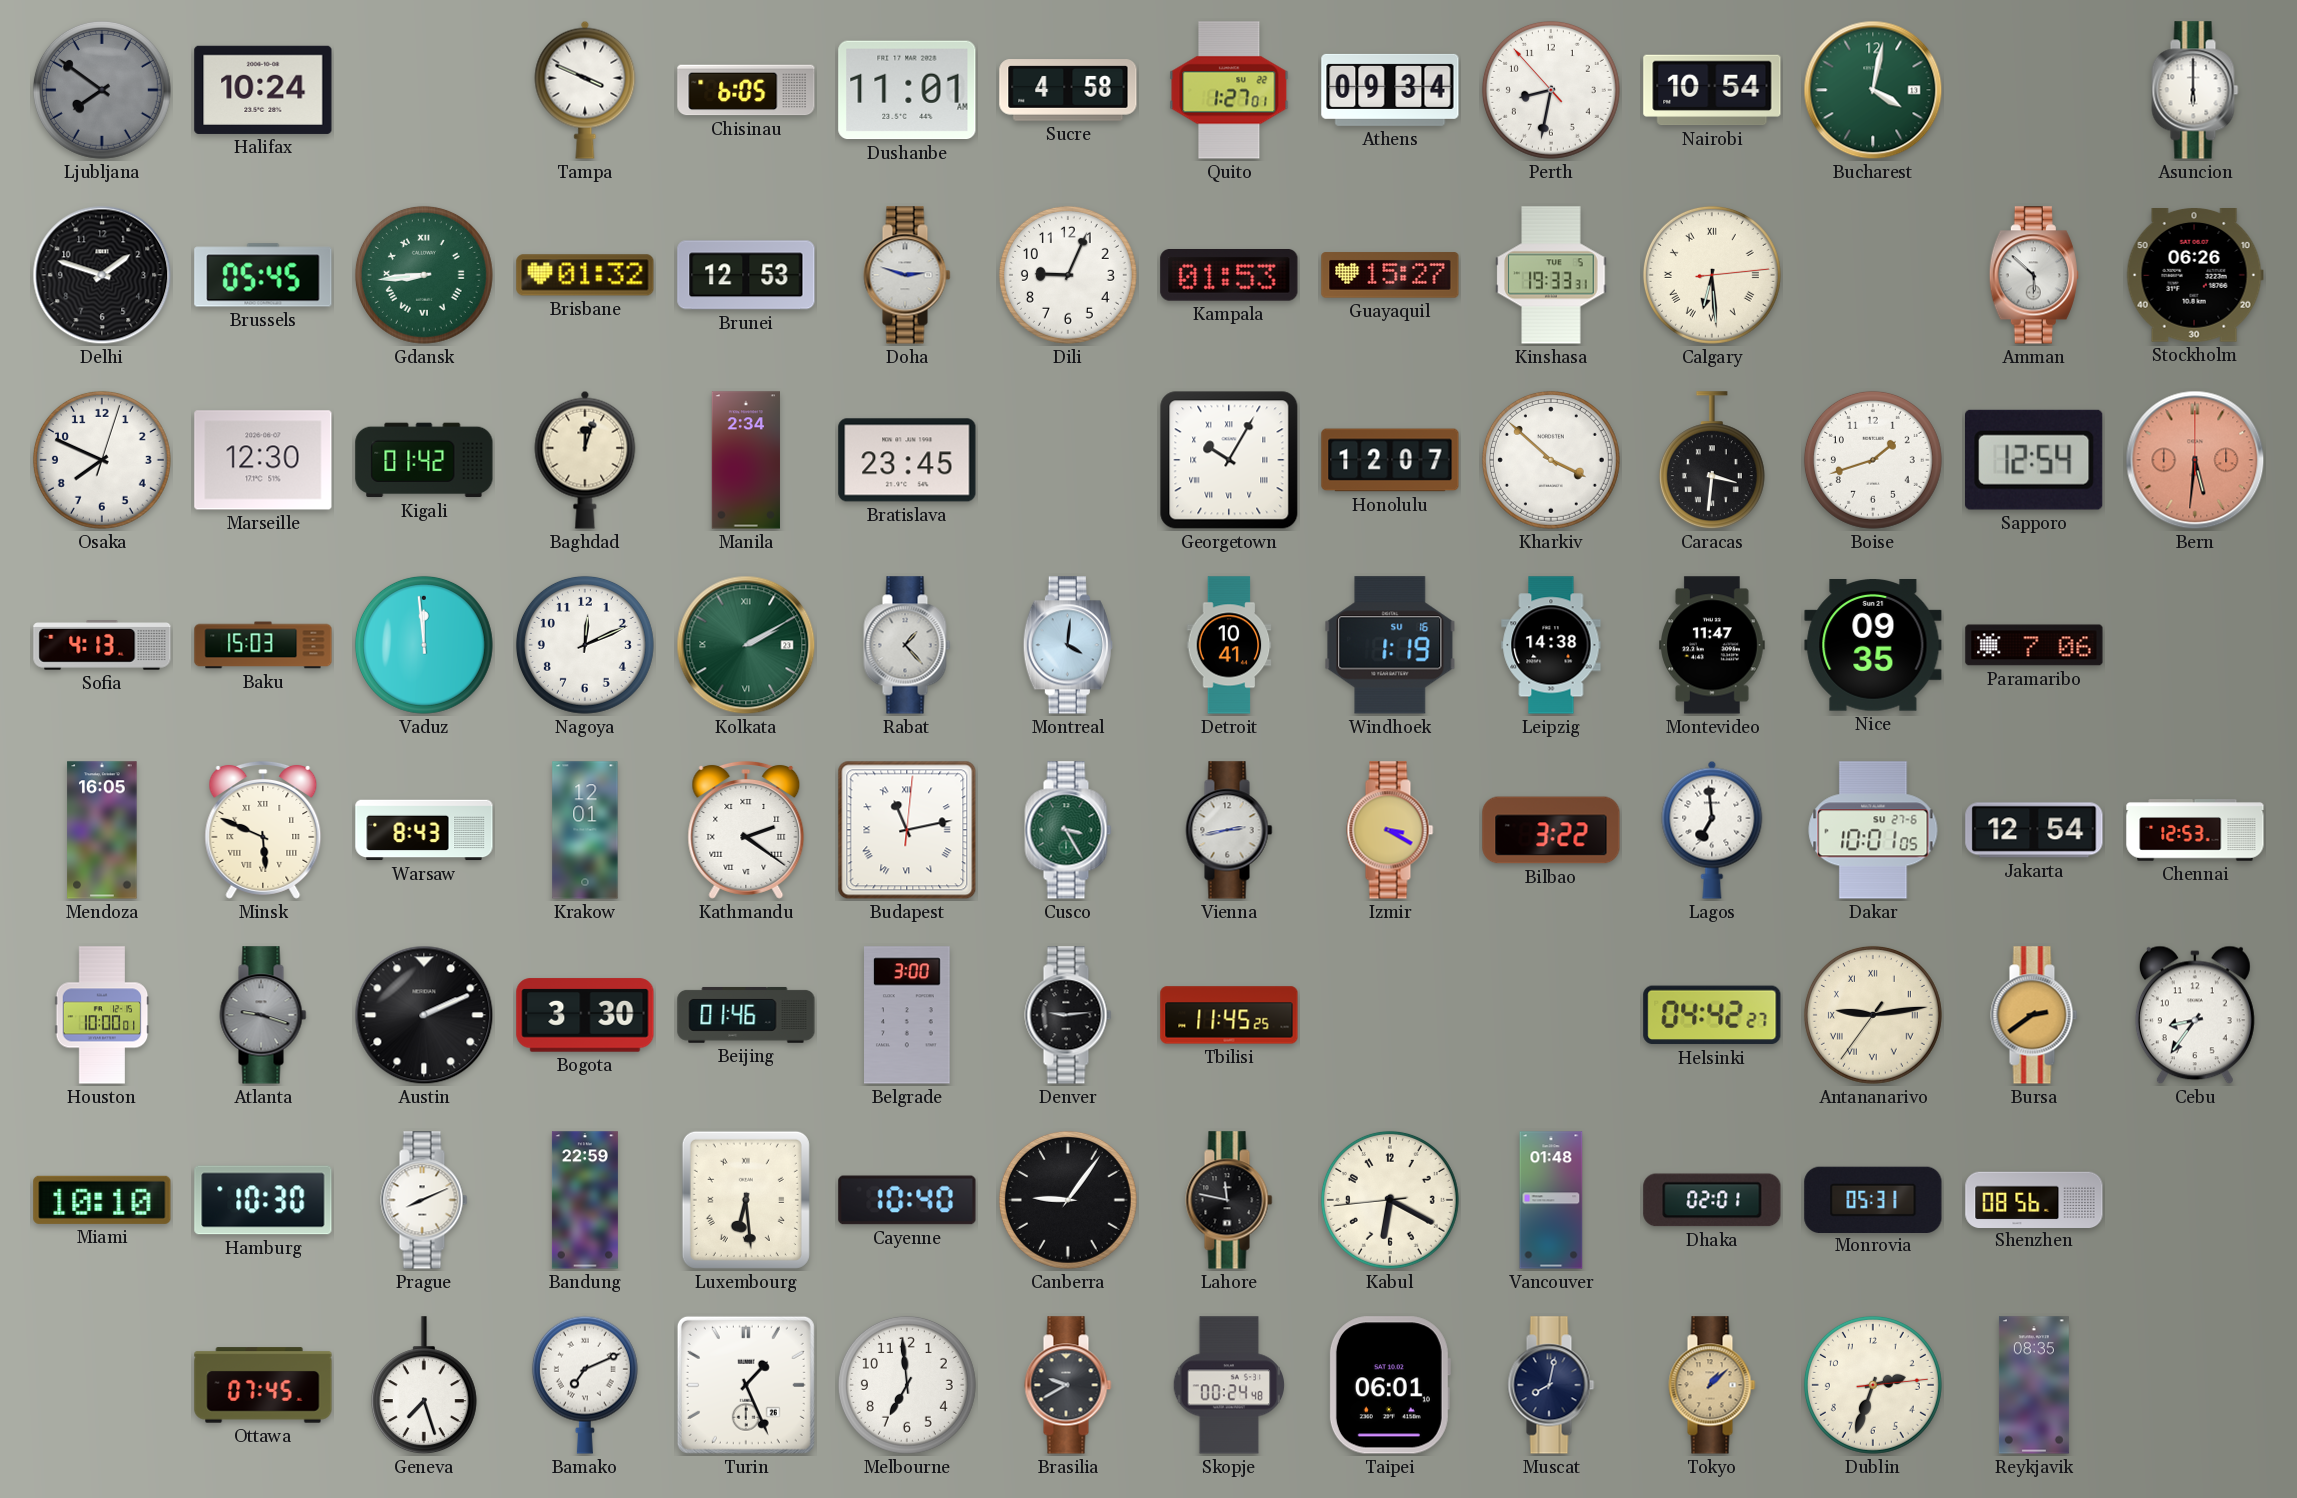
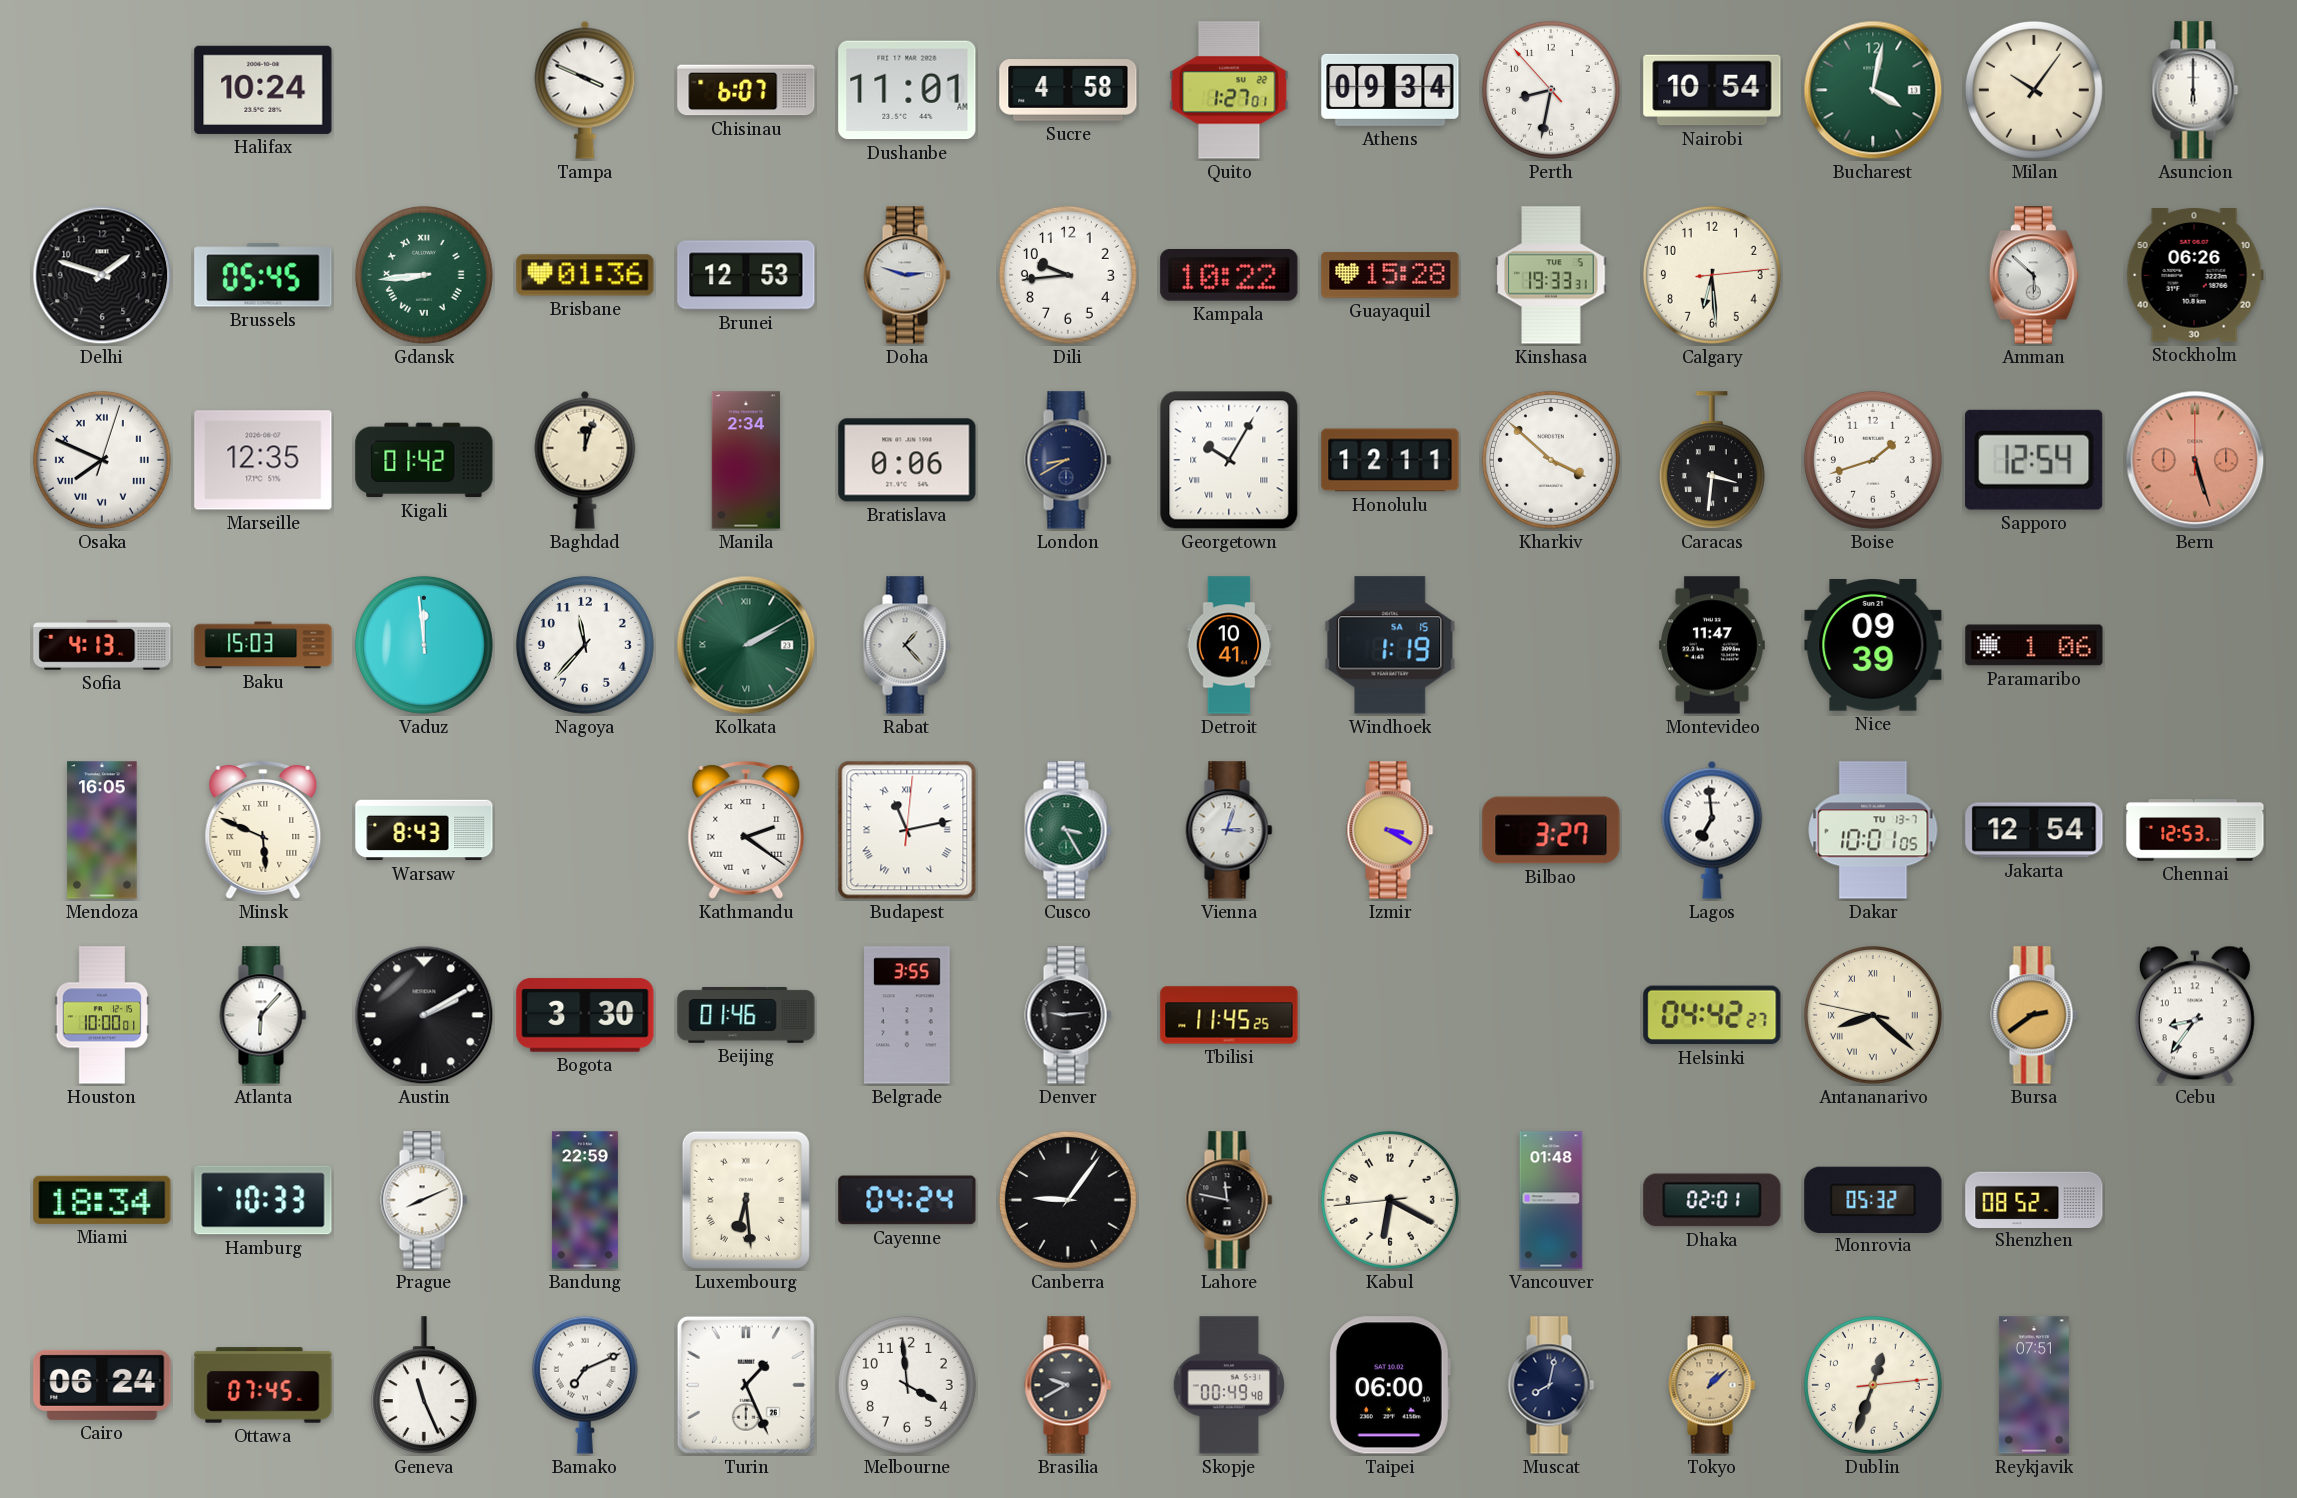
Ljubljana: 7:51 -> none
Chisinau: 6:05 -> 6:07
Milan: none -> 10:06
Brisbane: 01:32 -> 01:36
Dili: 9:04 -> 9:44
Kampala: 01:53 -> 10:22
Guayaquil: 15:27 -> 15:28
Calgary numerals: Roman -> Arabic
Osaka numerals: Arabic -> Roman
Marseille: 12:30 -> 12:35
Bratislava: 23:45 -> 0:06
London: none -> 8:40
Honolulu: 12:07 -> 12:11
Bern: 5:31 -> 5:27
Nagoya: 12:11 -> 11:37
Montreal: 4:01 -> none
Windhoek date: SU 16 -> SA 15
Leipzig: 14:38 -> none
Nice: 09:35 -> 09:39
Paramaribo: 7:06 -> 1:06
Krakow: 12:01 -> none
Vienna: 2:43 -> 3:03
Bilbao: 3:22 -> 3:27
Dakar date: SU 27-6 -> TU 13-7
Atlanta: 9:18 -> 6:07
Atlanta dial: grey -> white
Austin: 2:11 -> 2:10
Belgrade: 3:00 -> 3:55
Antananarivo: 9:13 -> 8:21
Miami: 10:10 -> 18:34
Hamburg: 10:30 -> 10:33
Cayenne: 10:40 -> 04:24
Monrovia: 05:31 -> 05:32
Shenzhen: 08:56 -> 08:52
Cairo: none -> 06:24
Geneva: 7:27 -> 11:26
Melbourne: 6:59 -> 3:59
Skopje: 00:24 -> 00:49
Taipei: 06:01 -> 06:00
Dublin: 2:33 -> 12:33
Reykjavik: 08:35 -> 07:51
